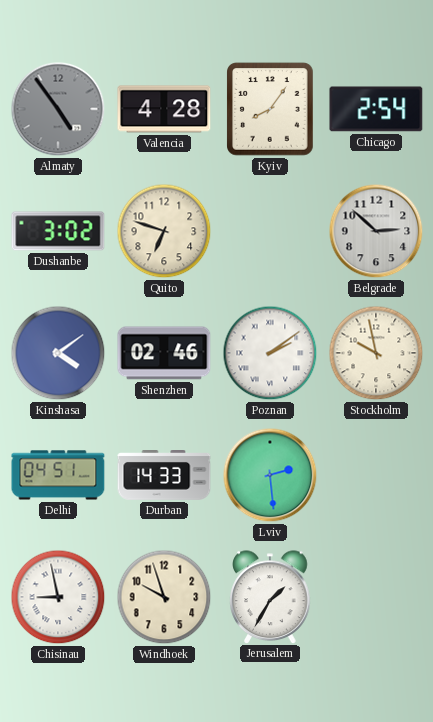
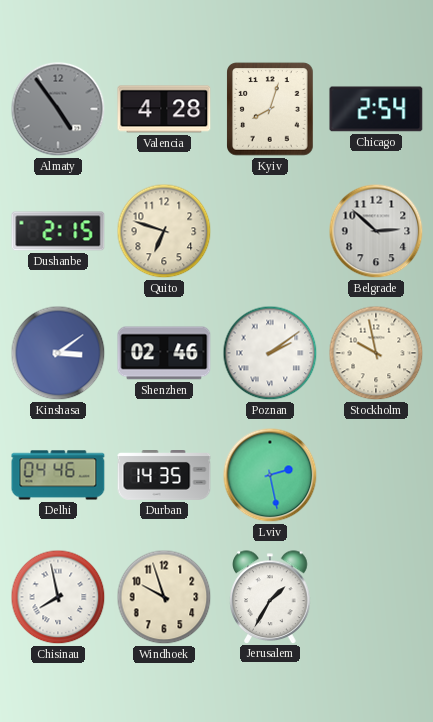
Kyiv: 8:06 -> 8:03
Dushanbe: 3:02 -> 2:15
Kinshasa: 4:09 -> 3:09
Delhi: 04:51 -> 04:46
Durban: 14:33 -> 14:35
Lviv: 2:29 -> 2:28
Chisinau: 8:58 -> 7:58
